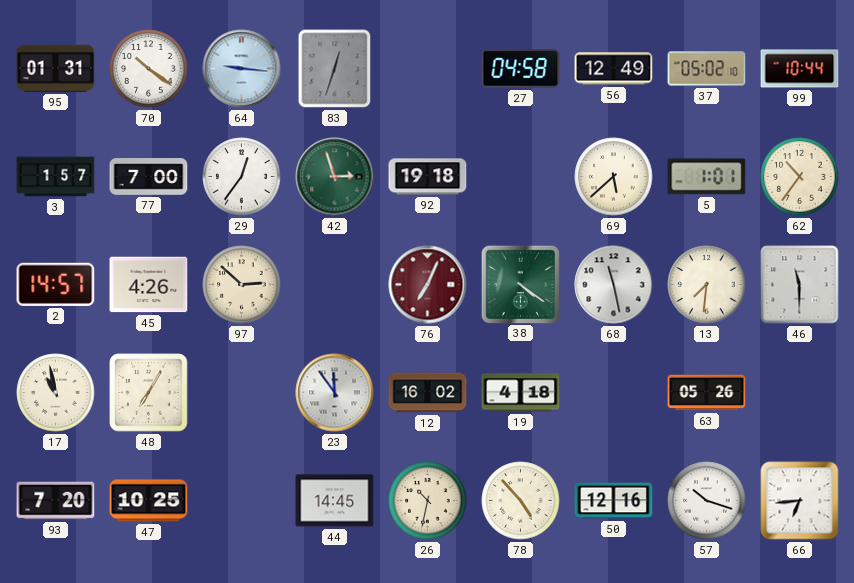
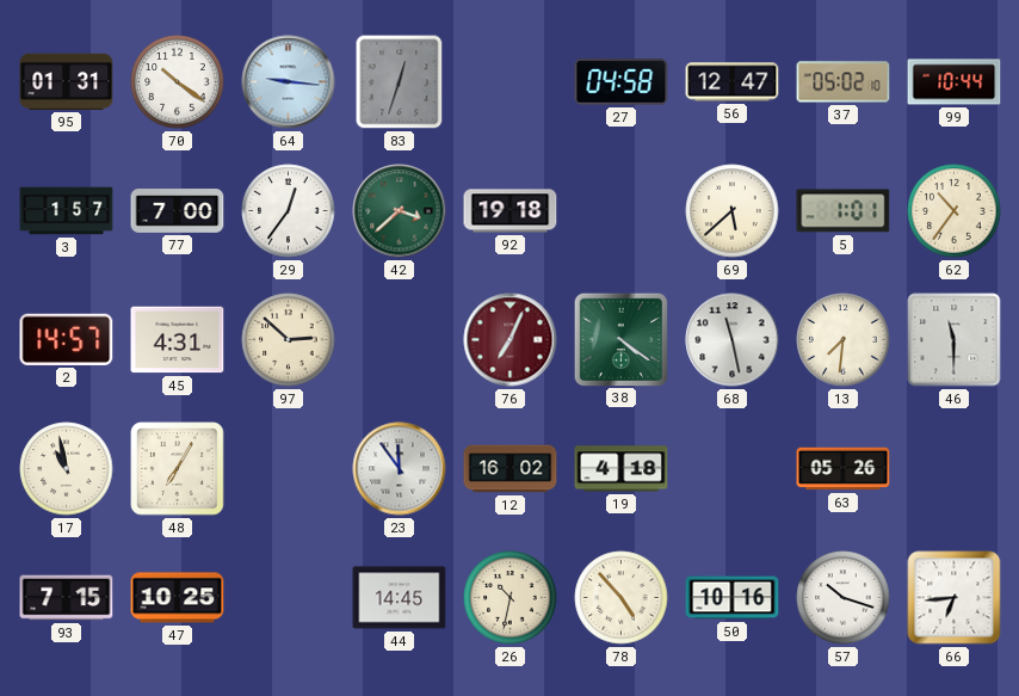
56: 12:49 -> 12:47
42: 2:57 -> 3:38
45: 4:26 -> 4:31
93: 7:20 -> 7:15
50: 12:16 -> 10:16
